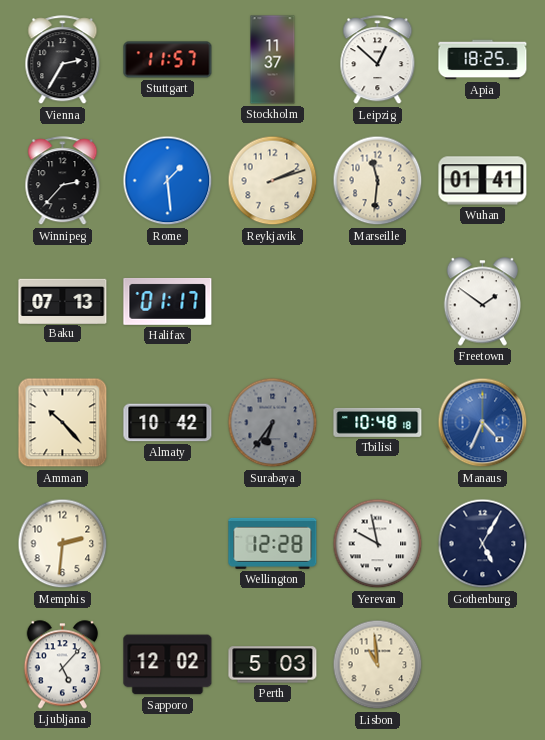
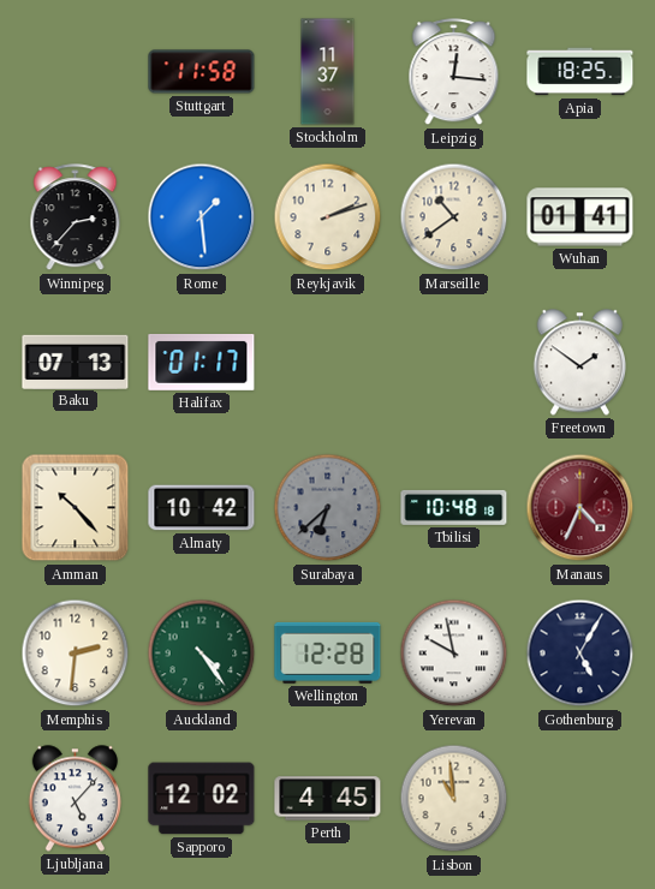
Vienna: 2:35 -> none
Stuttgart: 11:57 -> 11:58
Leipzig: 12:52 -> 12:16
Marseille: 11:31 -> 10:39
Surabaya: 6:36 -> 6:38
Manaus dial: blue -> burgundy
Auckland: none -> 4:24
Perth: 5:03 -> 4:45
